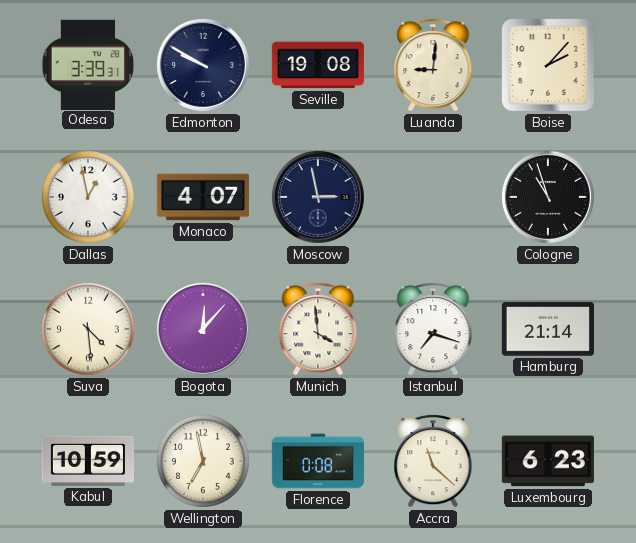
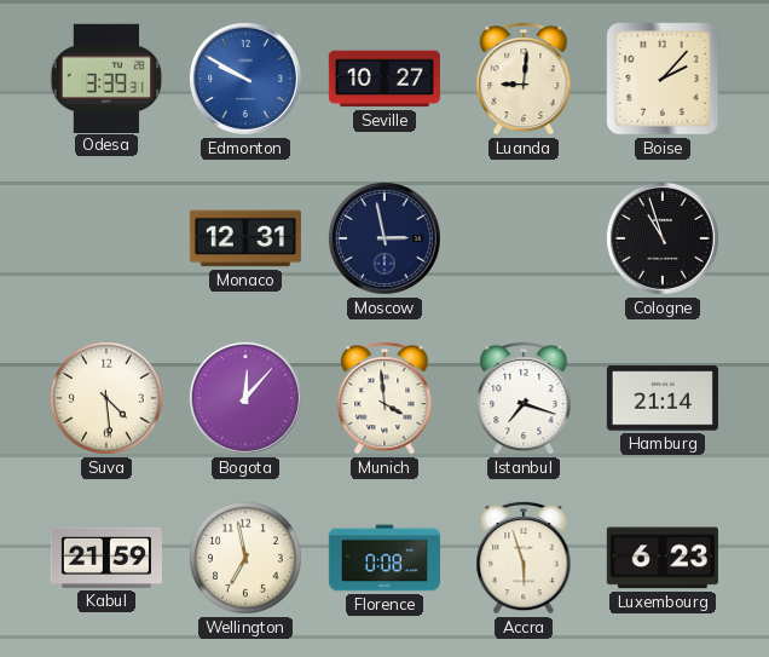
Edmonton dial: navy -> blue
Seville: 19:08 -> 10:27
Dallas: 12:58 -> none
Monaco: 4:07 -> 12:31
Kabul: 10:59 -> 21:59
Accra: 11:22 -> 5:57
